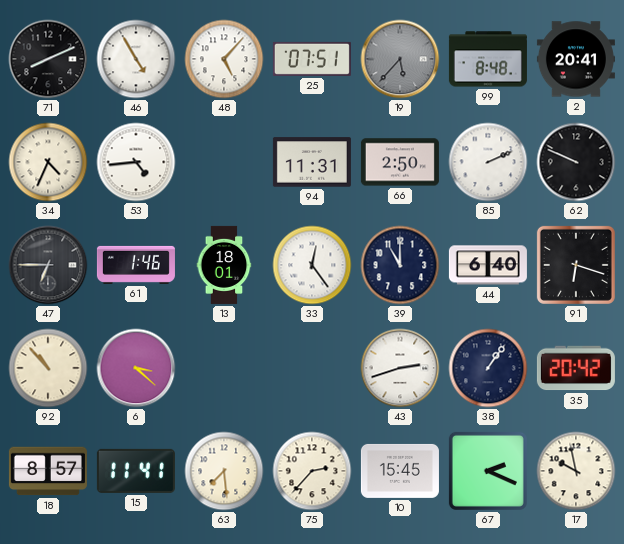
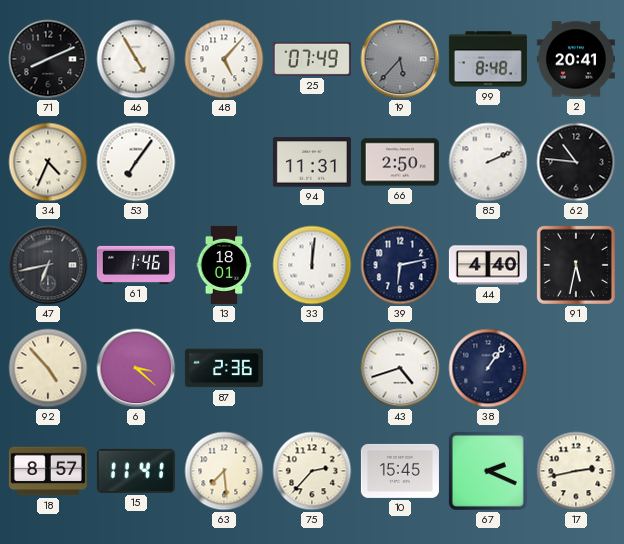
25: 07:51 -> 07:49
53: 4:44 -> 7:06
62: 9:49 -> 10:46
47: 6:45 -> 6:43
33: 12:24 -> 12:01
39: 11:00 -> 6:13
44: 6:40 -> 4:40
91: 6:18 -> 5:32
92: 10:53 -> 4:53
87: none -> 2:36
43: 2:42 -> 4:42
35: 20:42 -> none
17: 9:58 -> 2:43
